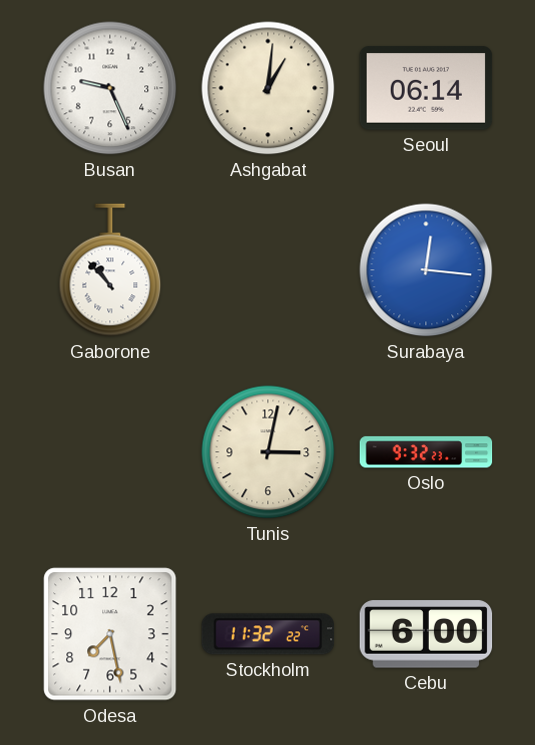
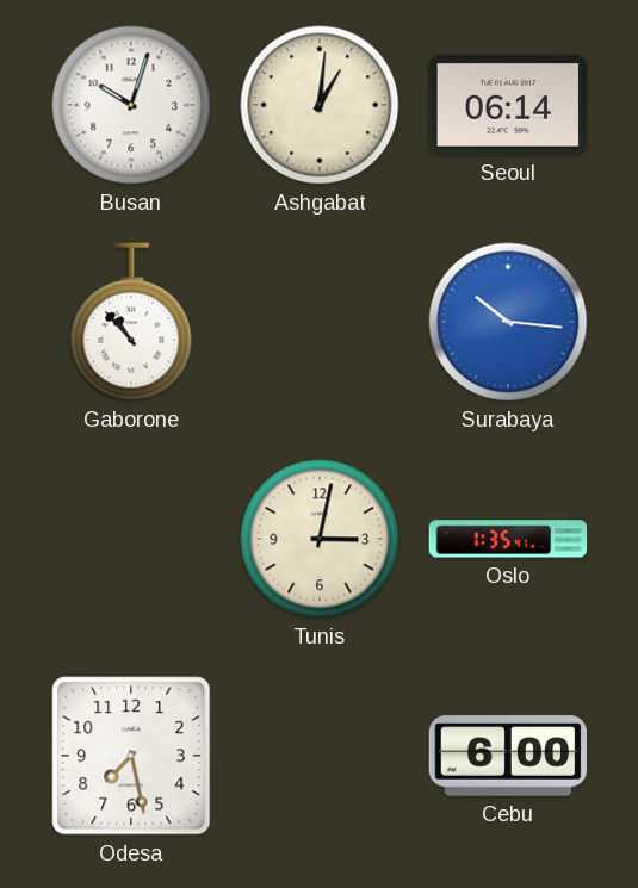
Busan: 9:26 -> 10:03
Surabaya: 12:16 -> 10:16
Oslo: 9:32 -> 1:35
Stockholm: 11:32 -> none
